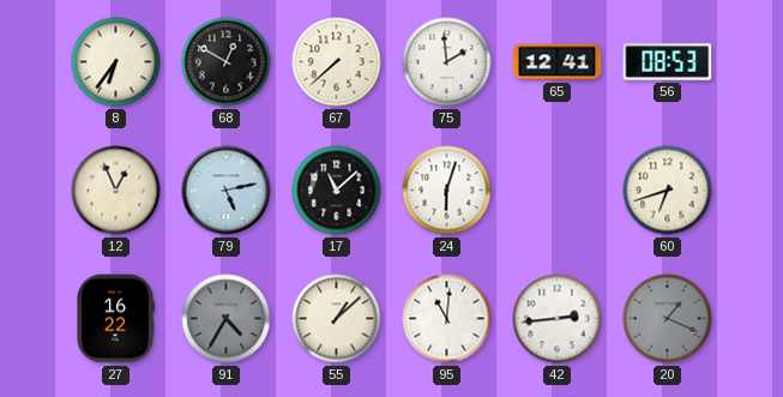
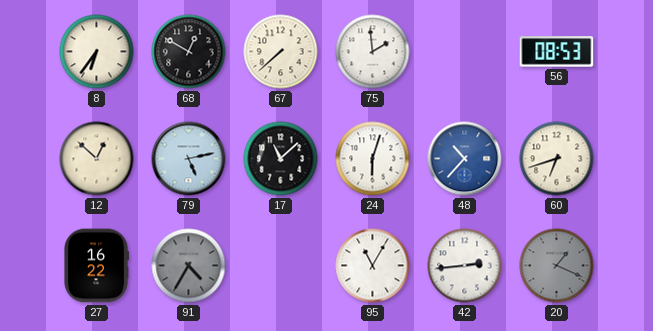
65: 12:41 -> none
12: 12:56 -> 12:52
48: none -> 10:37
55: 1:08 -> none
95: 11:01 -> 11:05
